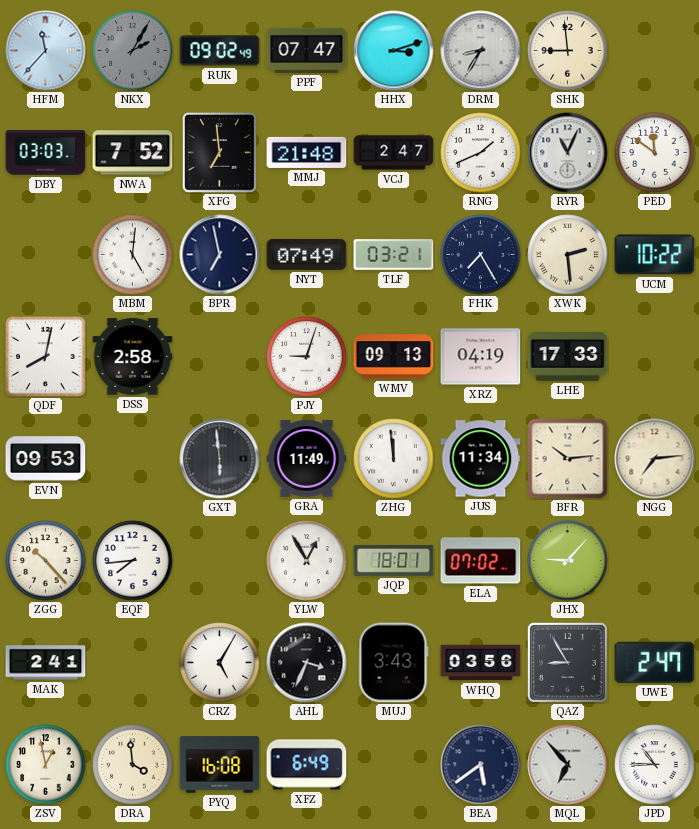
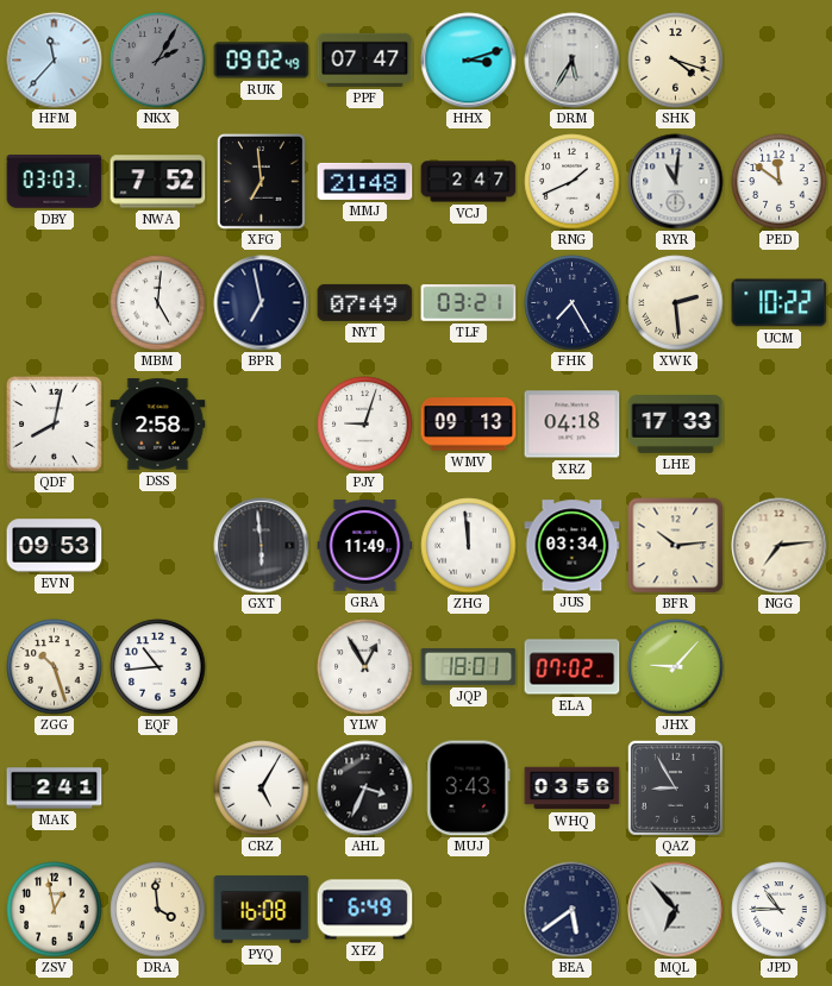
DRM: 8:35 -> 5:35
SHK: 8:59 -> 4:18
RYR: 11:04 -> 11:01
XRZ: 04:19 -> 04:18
JUS: 11:34 -> 03:34
ZGG: 10:23 -> 10:27
EQF: 7:44 -> 10:44
UWE: 2:47 -> none
